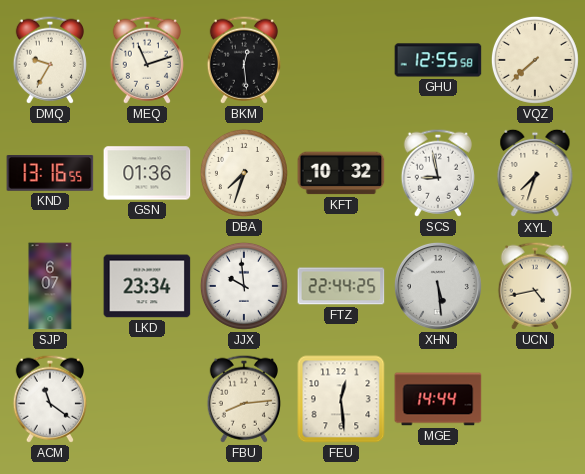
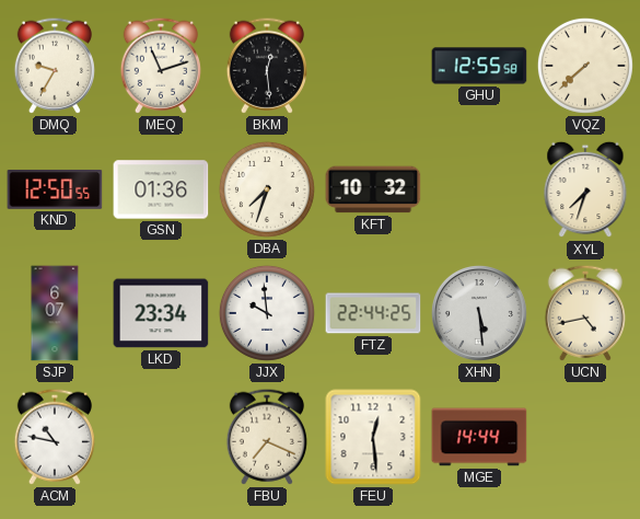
KND: 13:16 -> 12:50
SCS: 8:58 -> none
ACM: 11:21 -> 10:47
FBU: 8:14 -> 7:19
